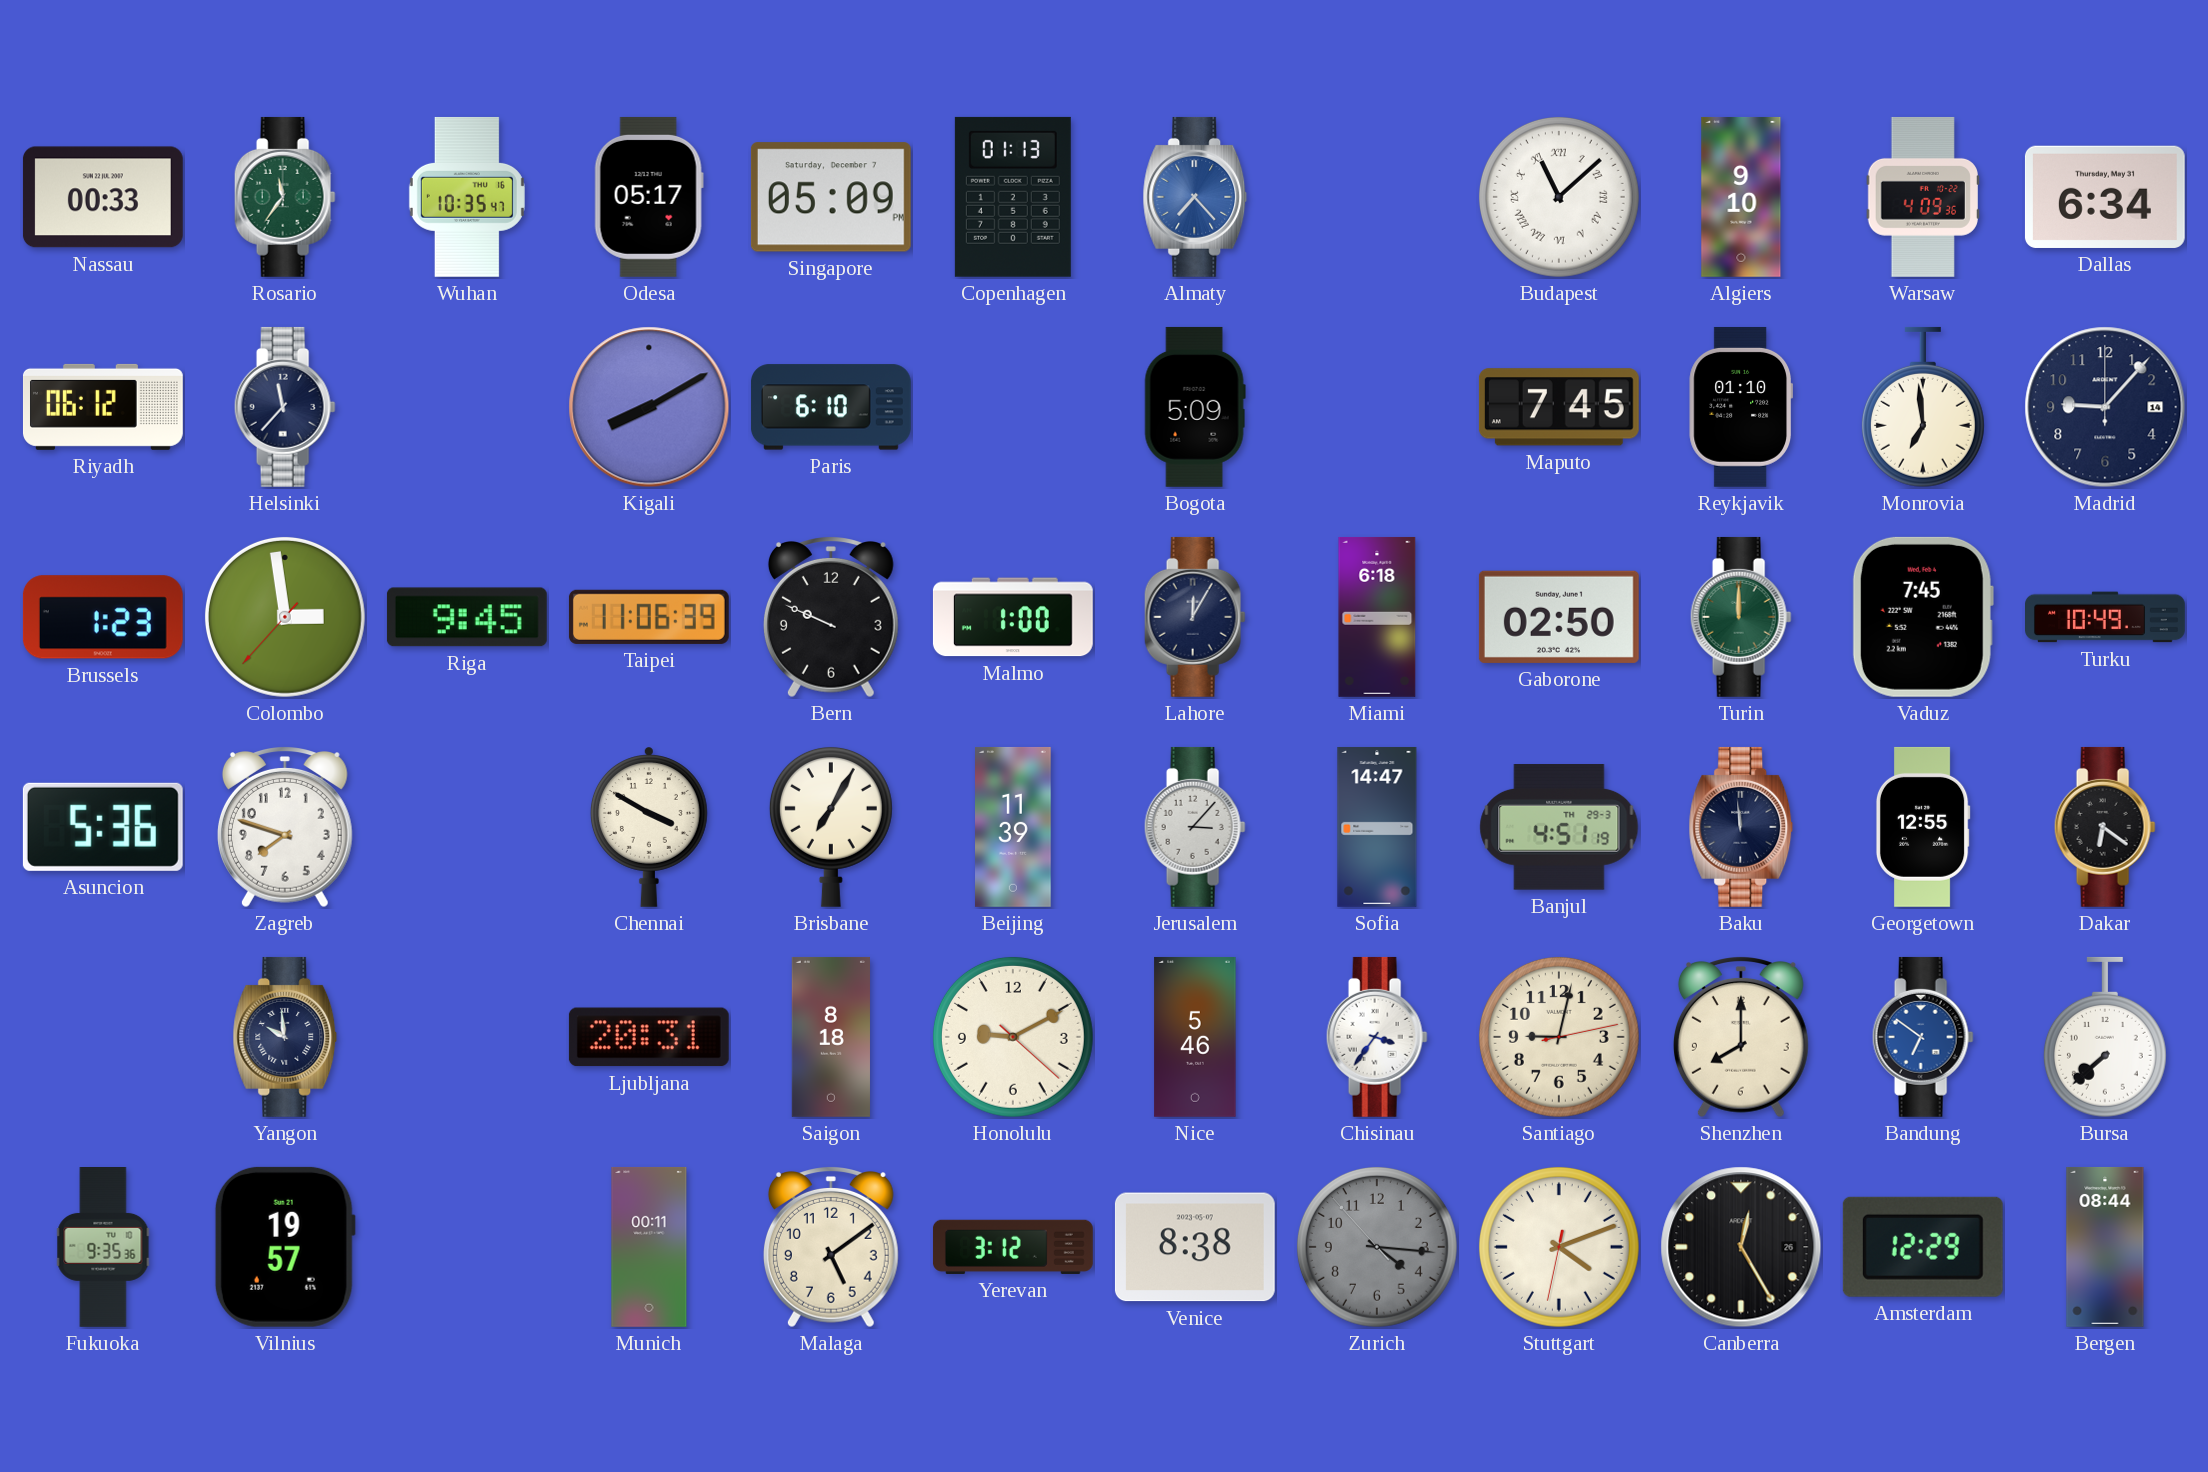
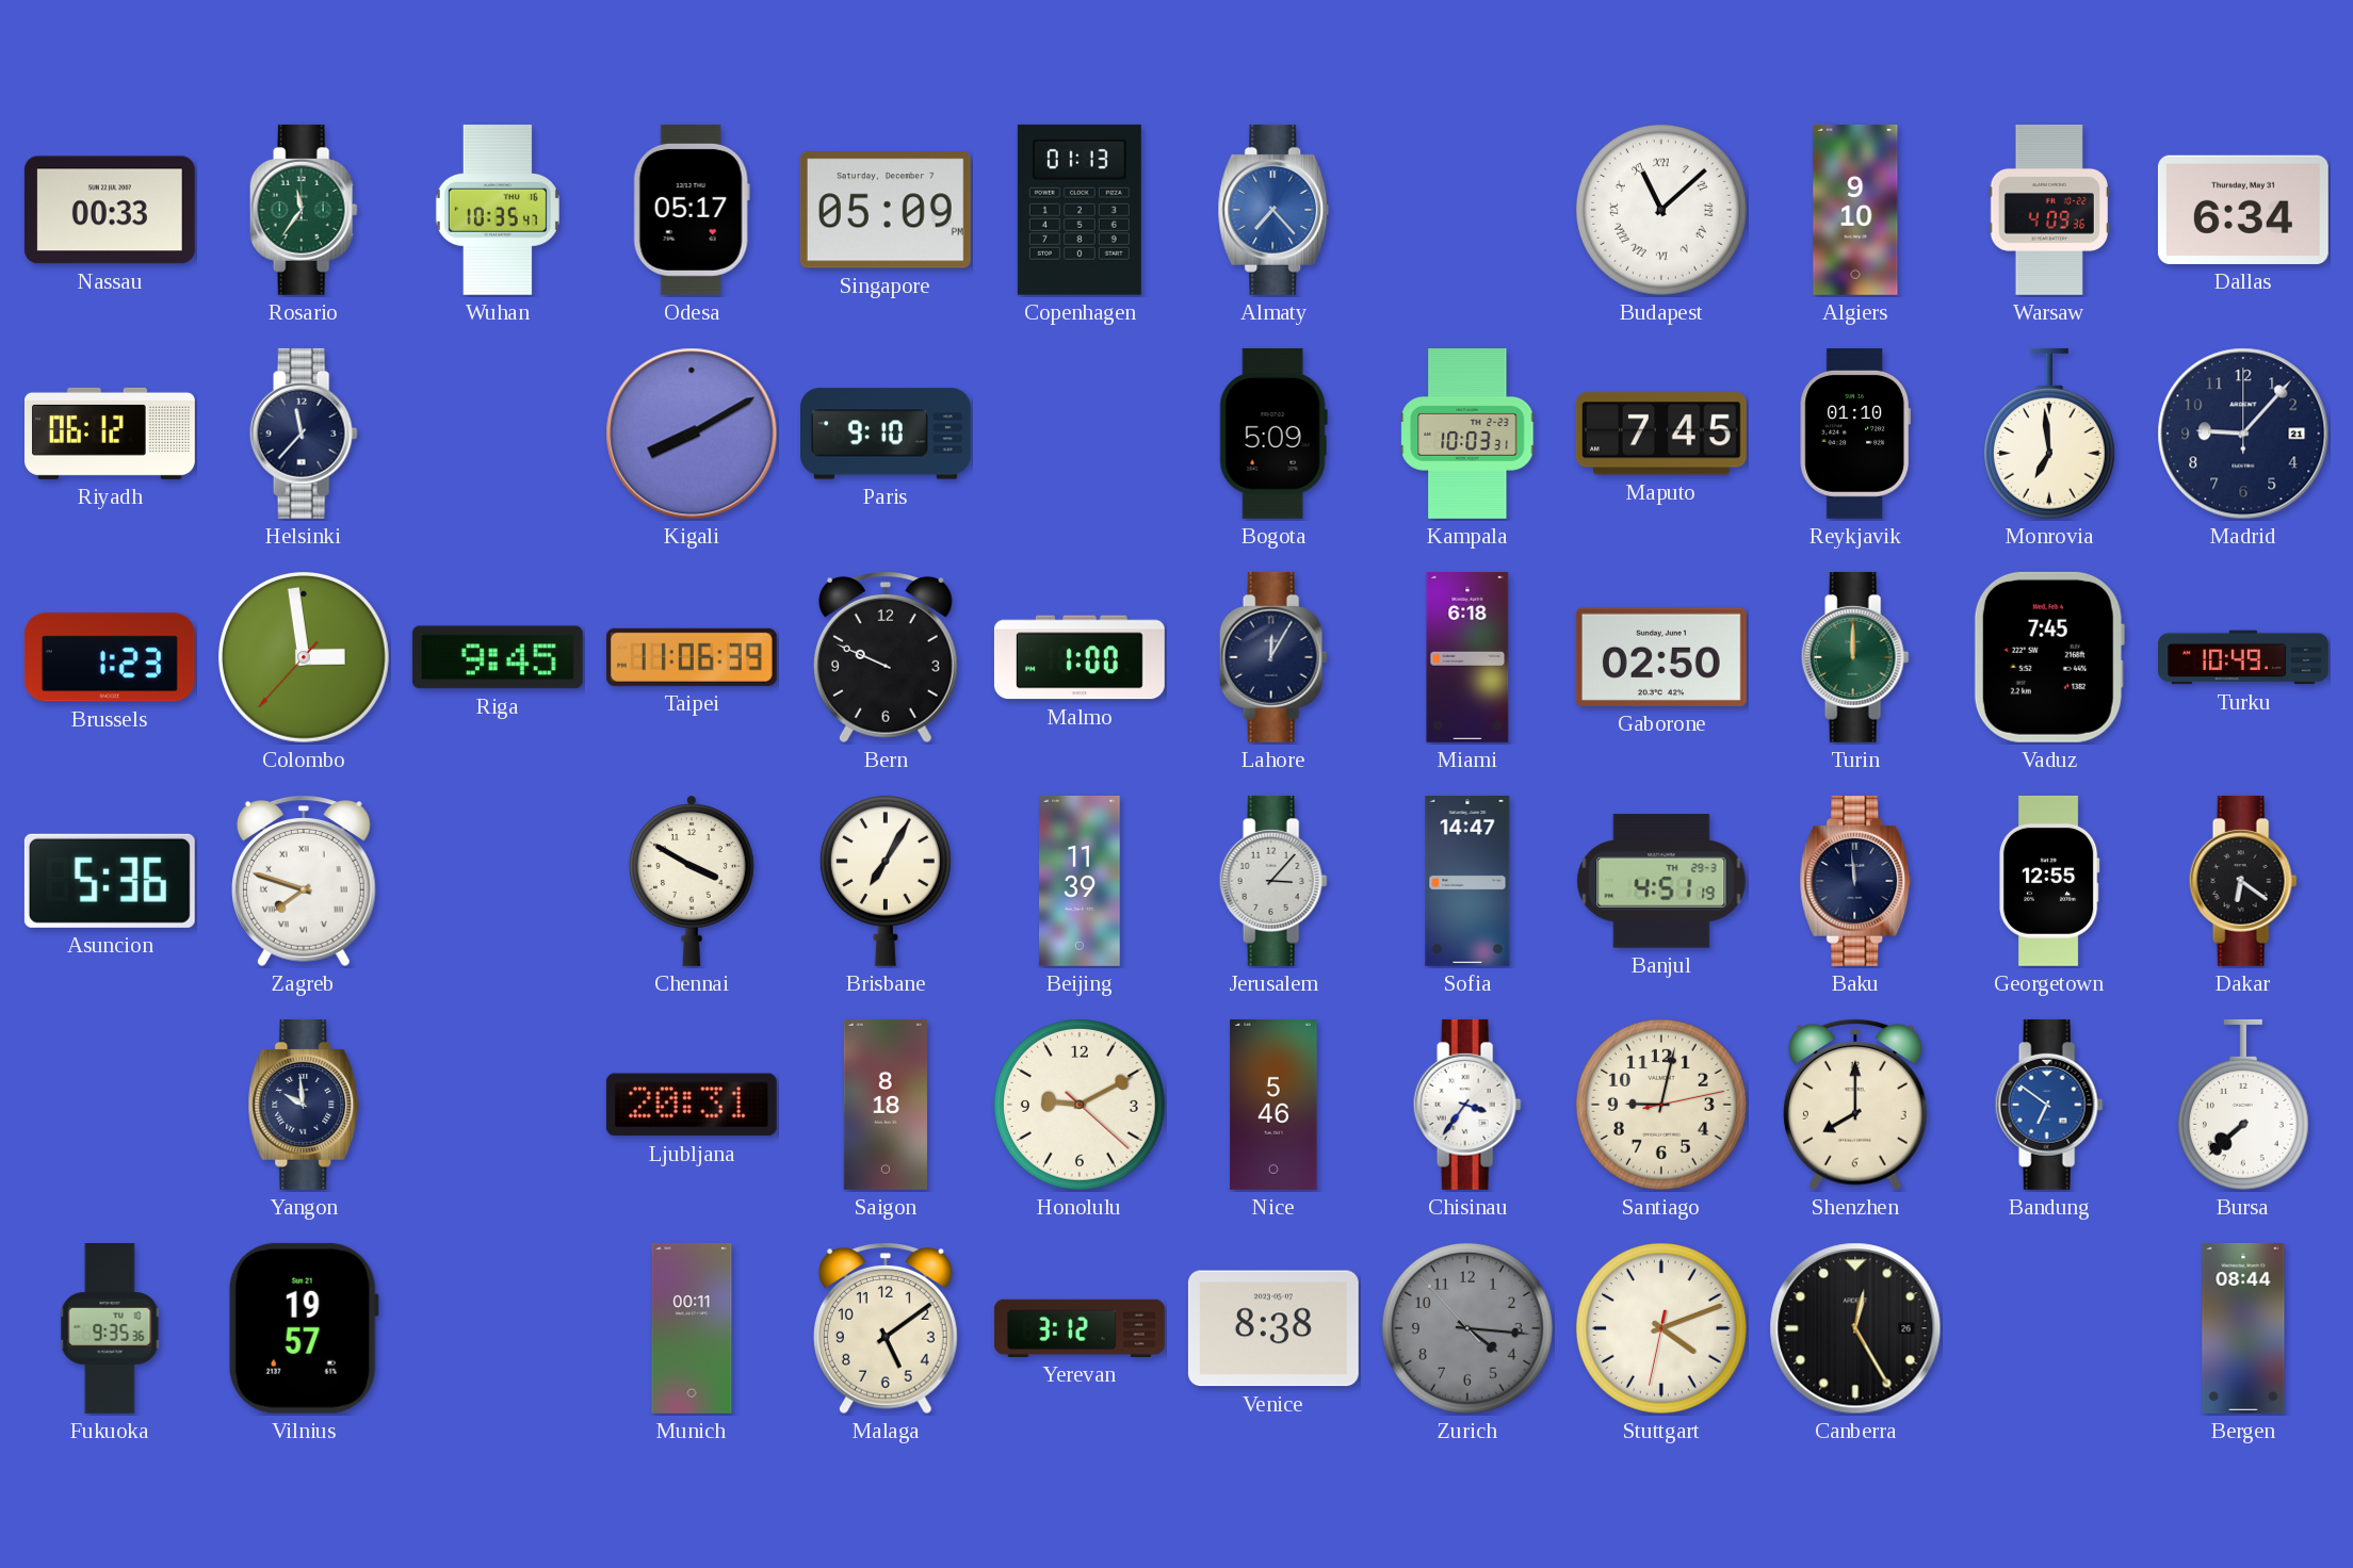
Paris: 6:10 -> 9:10
Kampala: none -> 10:03
Madrid date: 14 -> 21
Zagreb numerals: Arabic -> Roman
Amsterdam: 12:29 -> none
